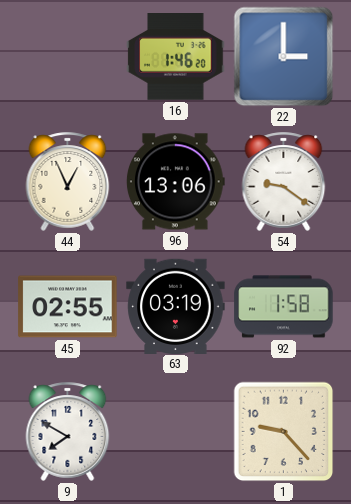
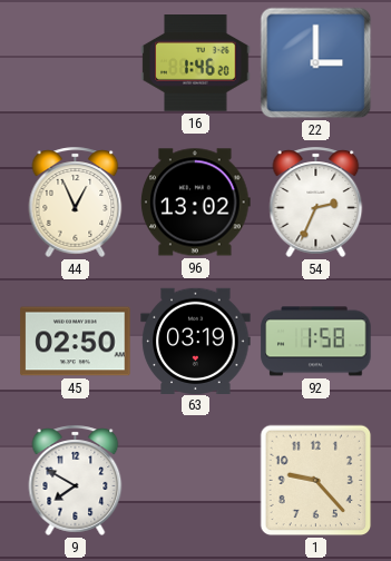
96: 13:06 -> 13:02
54: 9:21 -> 2:34
45: 02:55 -> 02:50
